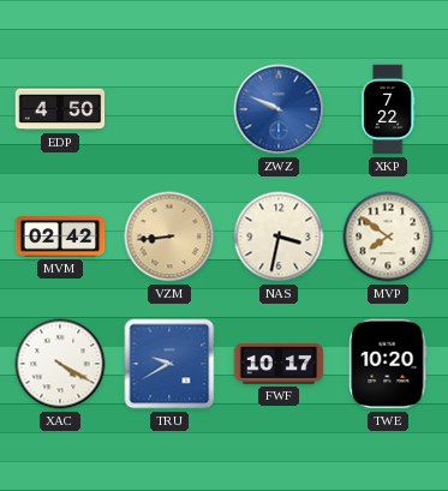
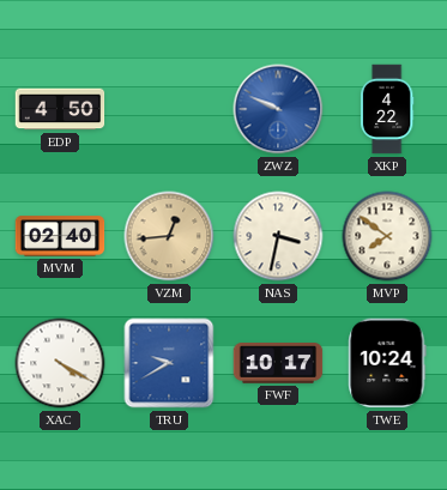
XKP: 7:22 -> 4:22
MVM: 02:42 -> 02:40
VZM: 8:44 -> 12:44
TWE: 10:20 -> 10:24
